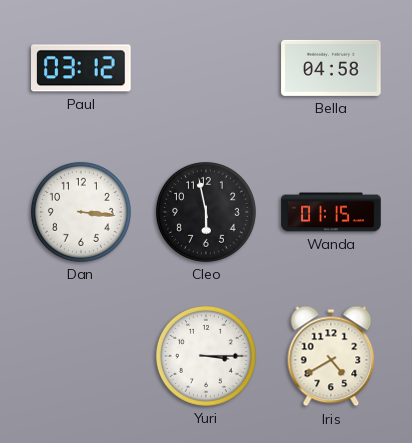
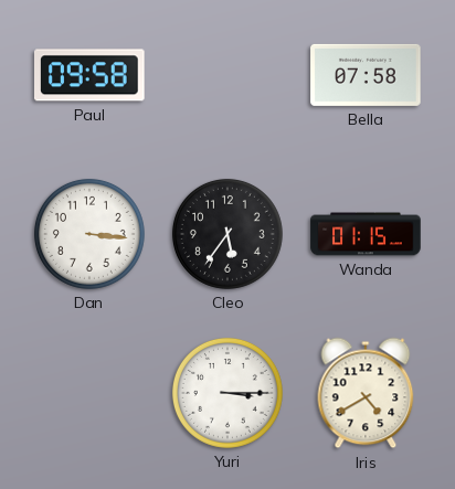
Paul: 03:12 -> 09:58
Bella: 04:58 -> 07:58
Cleo: 5:58 -> 5:36
